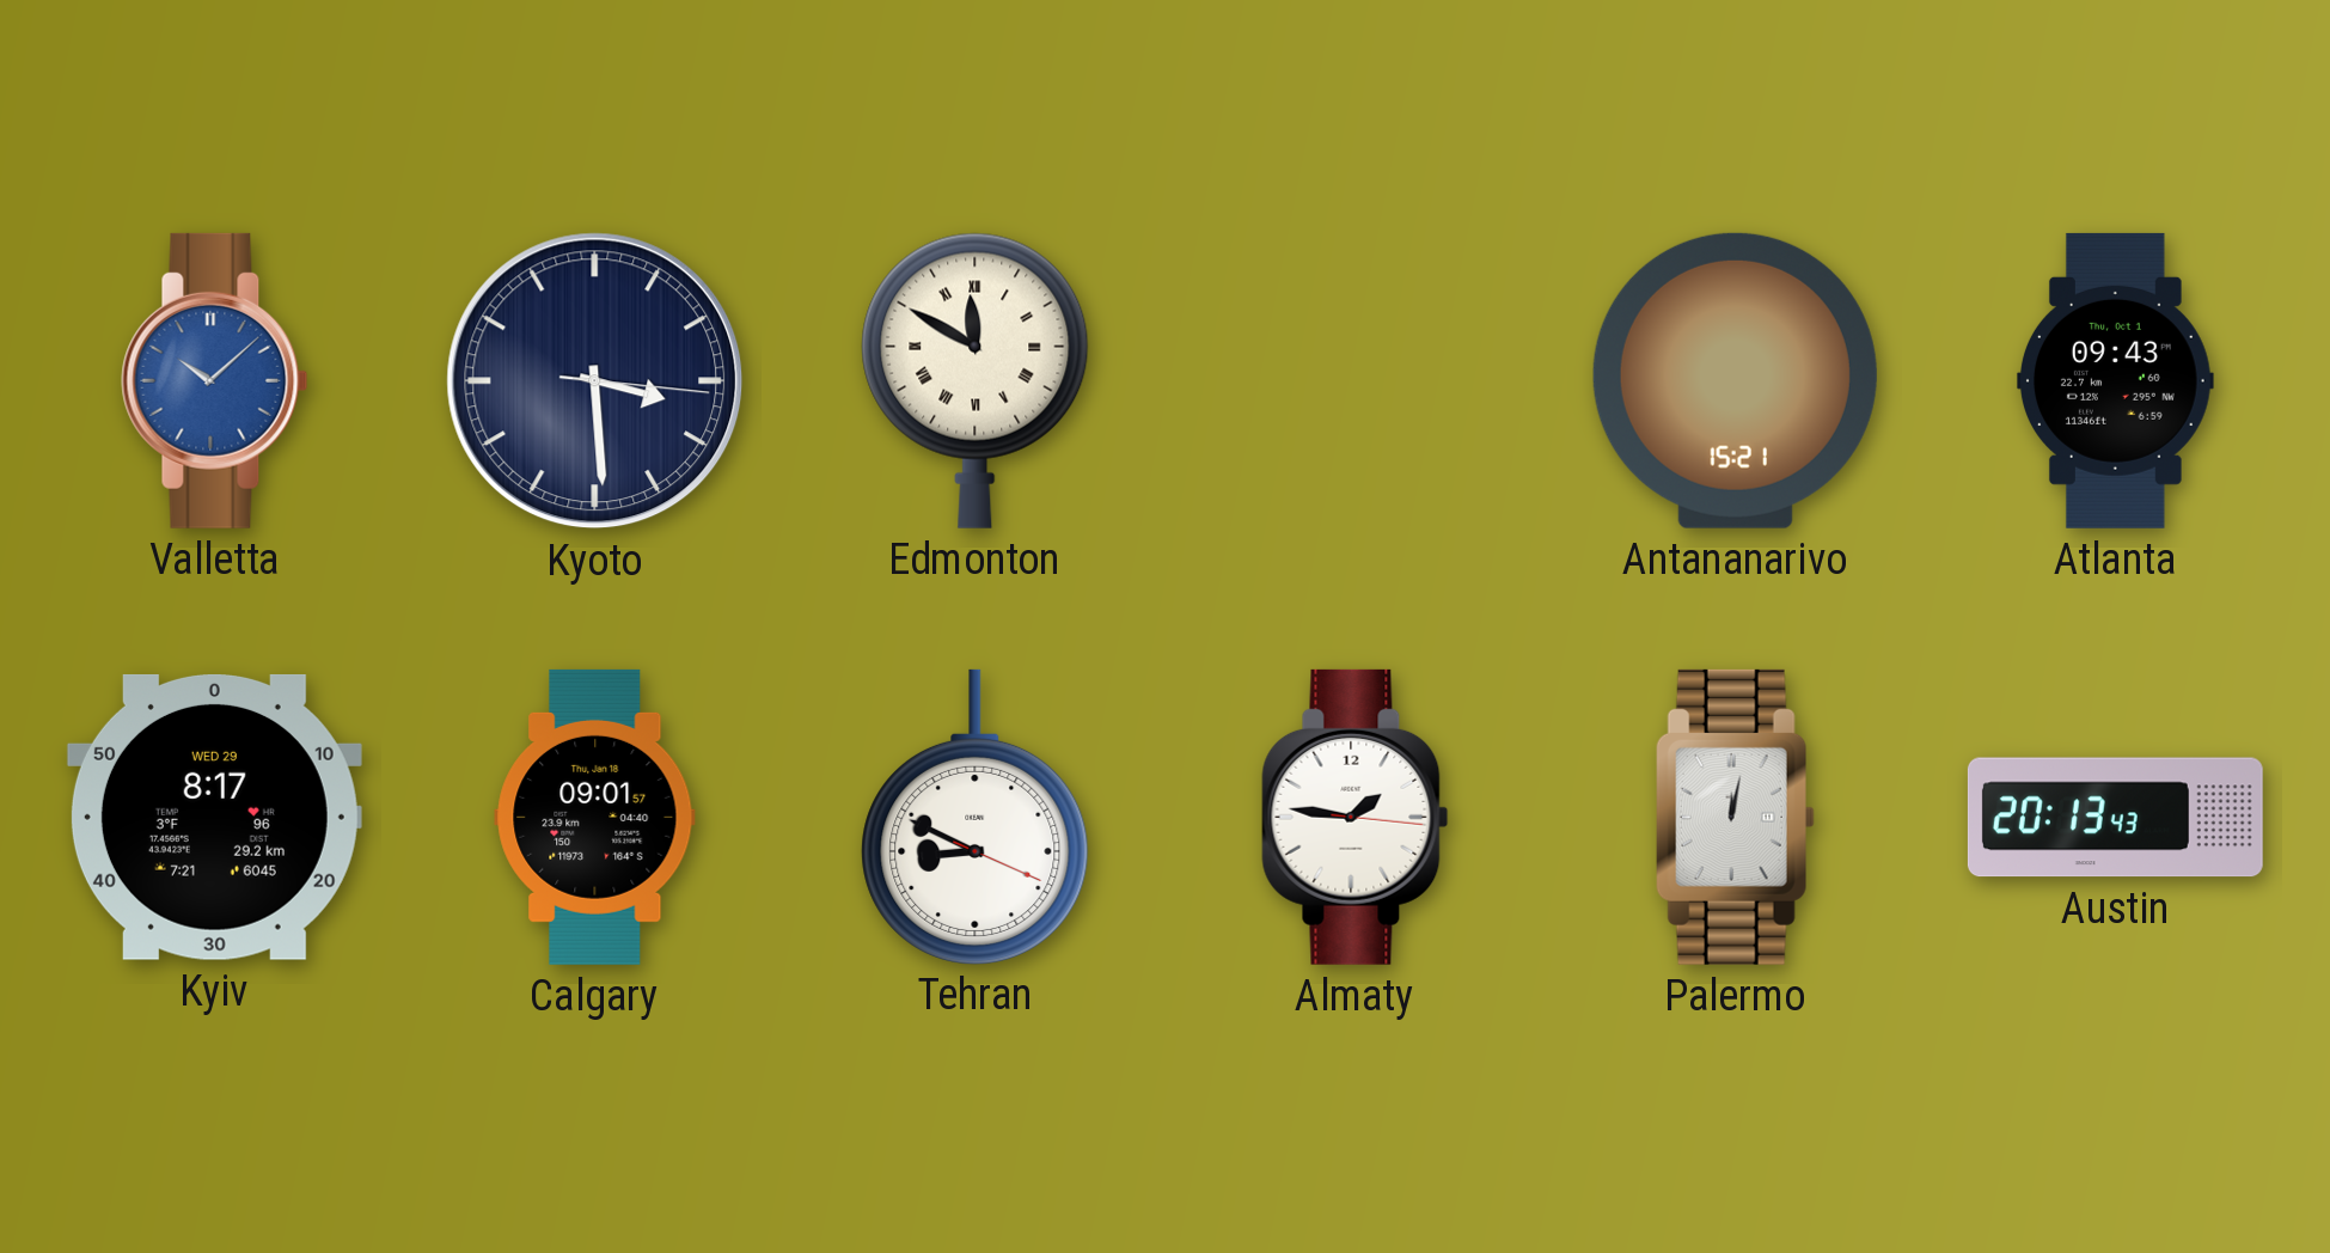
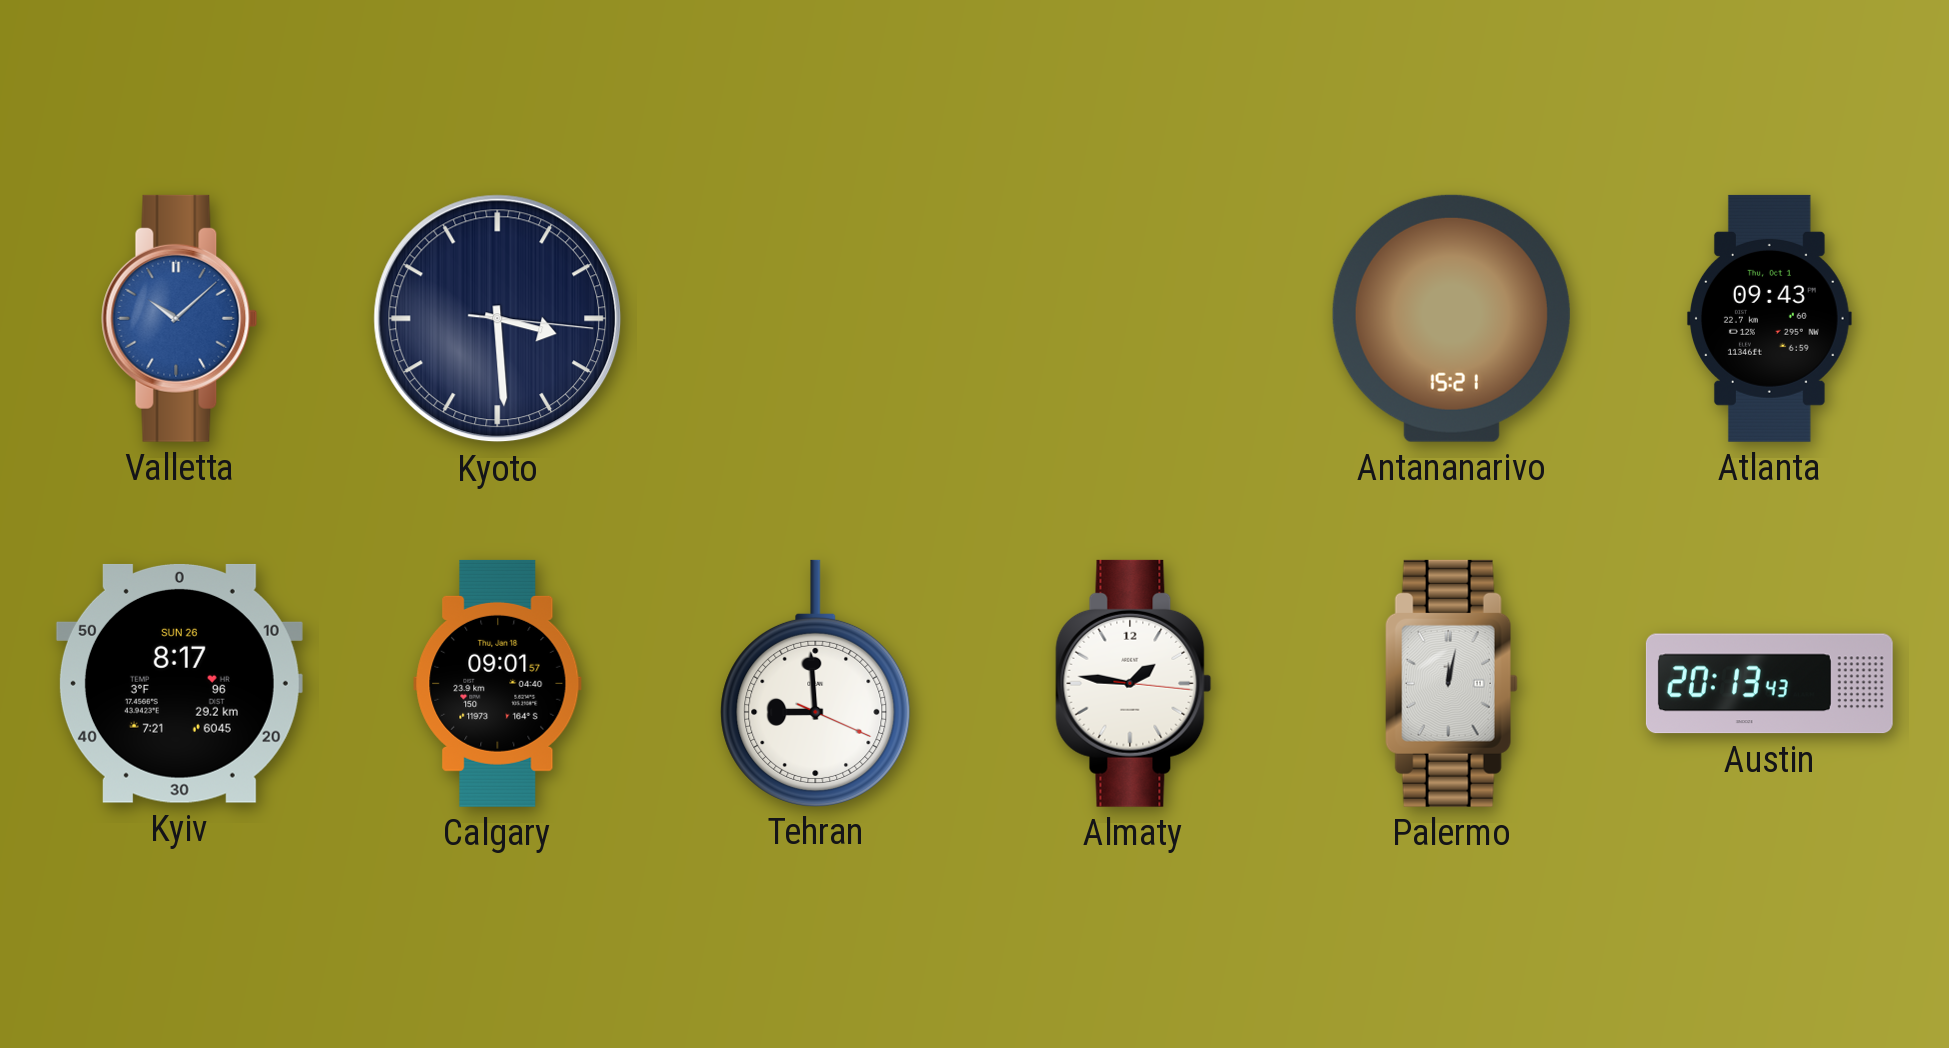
Edmonton: 11:50 -> none
Kyiv date: WED 29 -> SUN 26
Tehran: 8:49 -> 8:59
